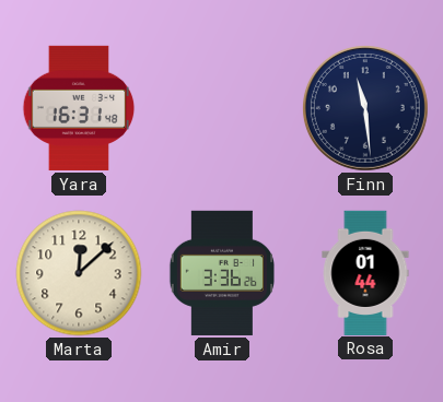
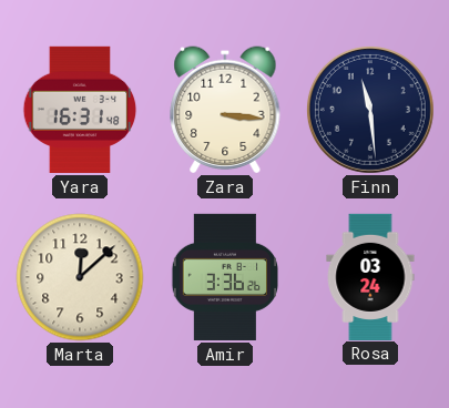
Zara: none -> 3:16
Rosa: 01:44 -> 03:24
